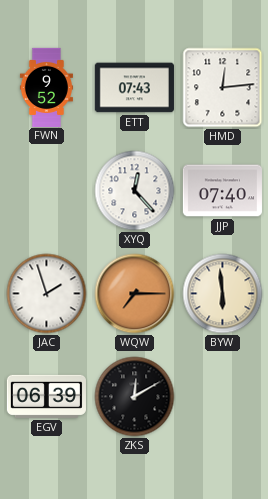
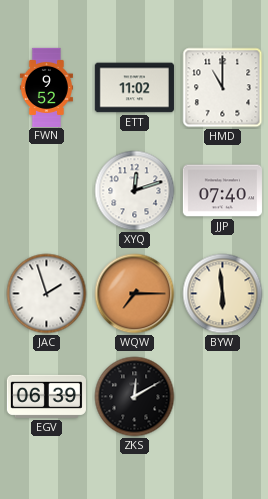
ETT: 07:43 -> 11:02
HMD: 12:14 -> 11:00
XYQ: 12:23 -> 12:12
